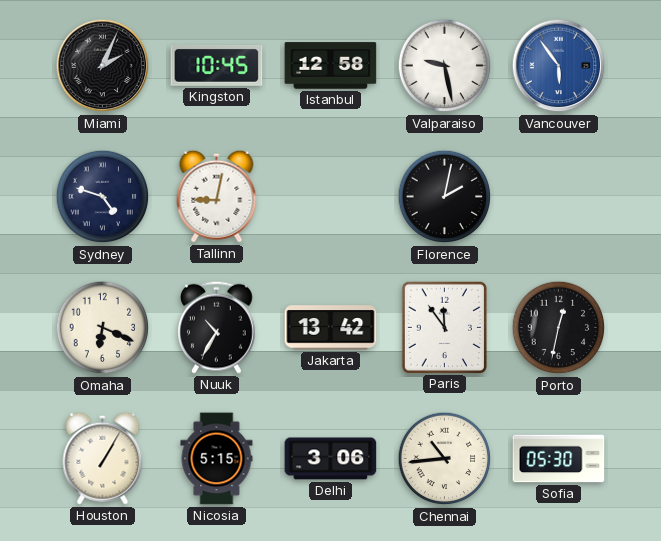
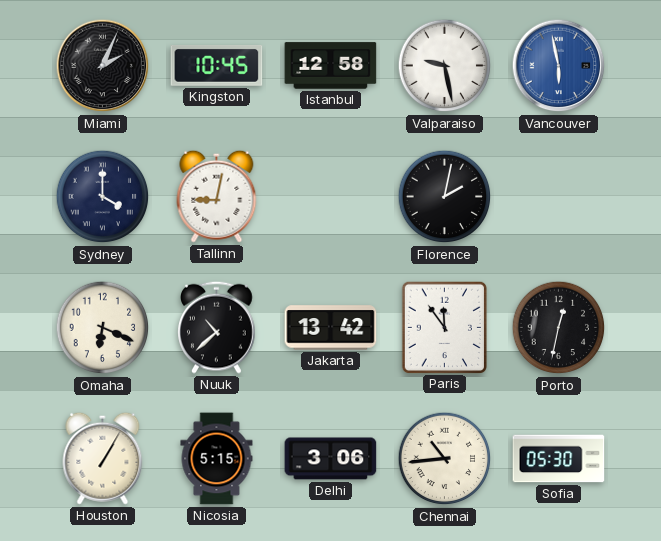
Vancouver: 5:54 -> 5:58
Sydney: 4:48 -> 4:00
Nuuk: 10:35 -> 10:38
